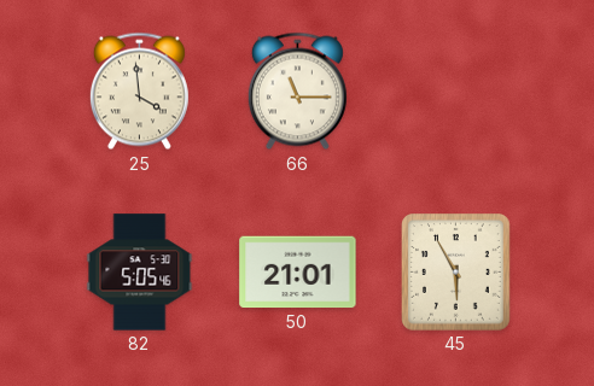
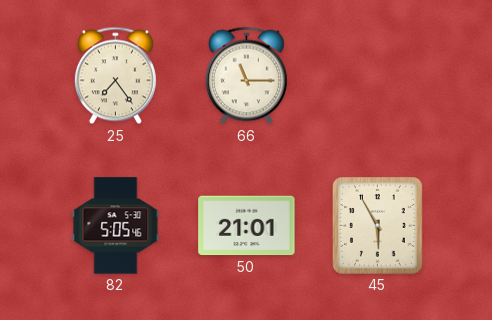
25: 3:59 -> 7:24
